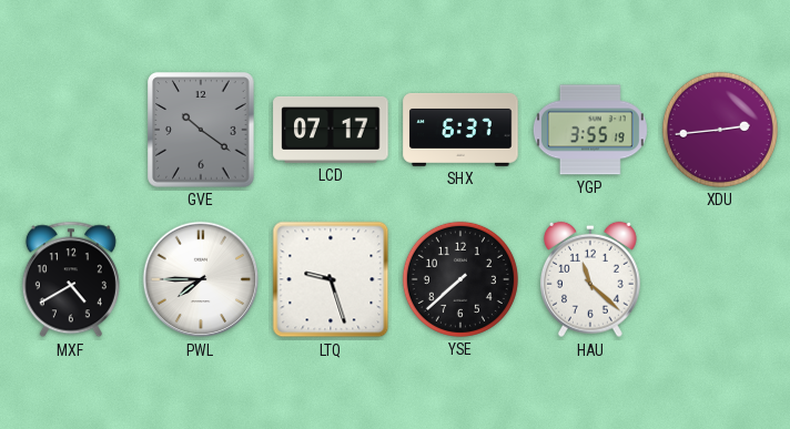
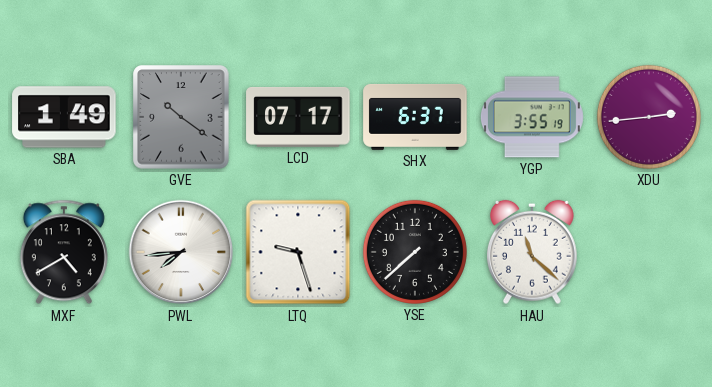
SBA: none -> 1:49
PWL: 7:45 -> 7:44
